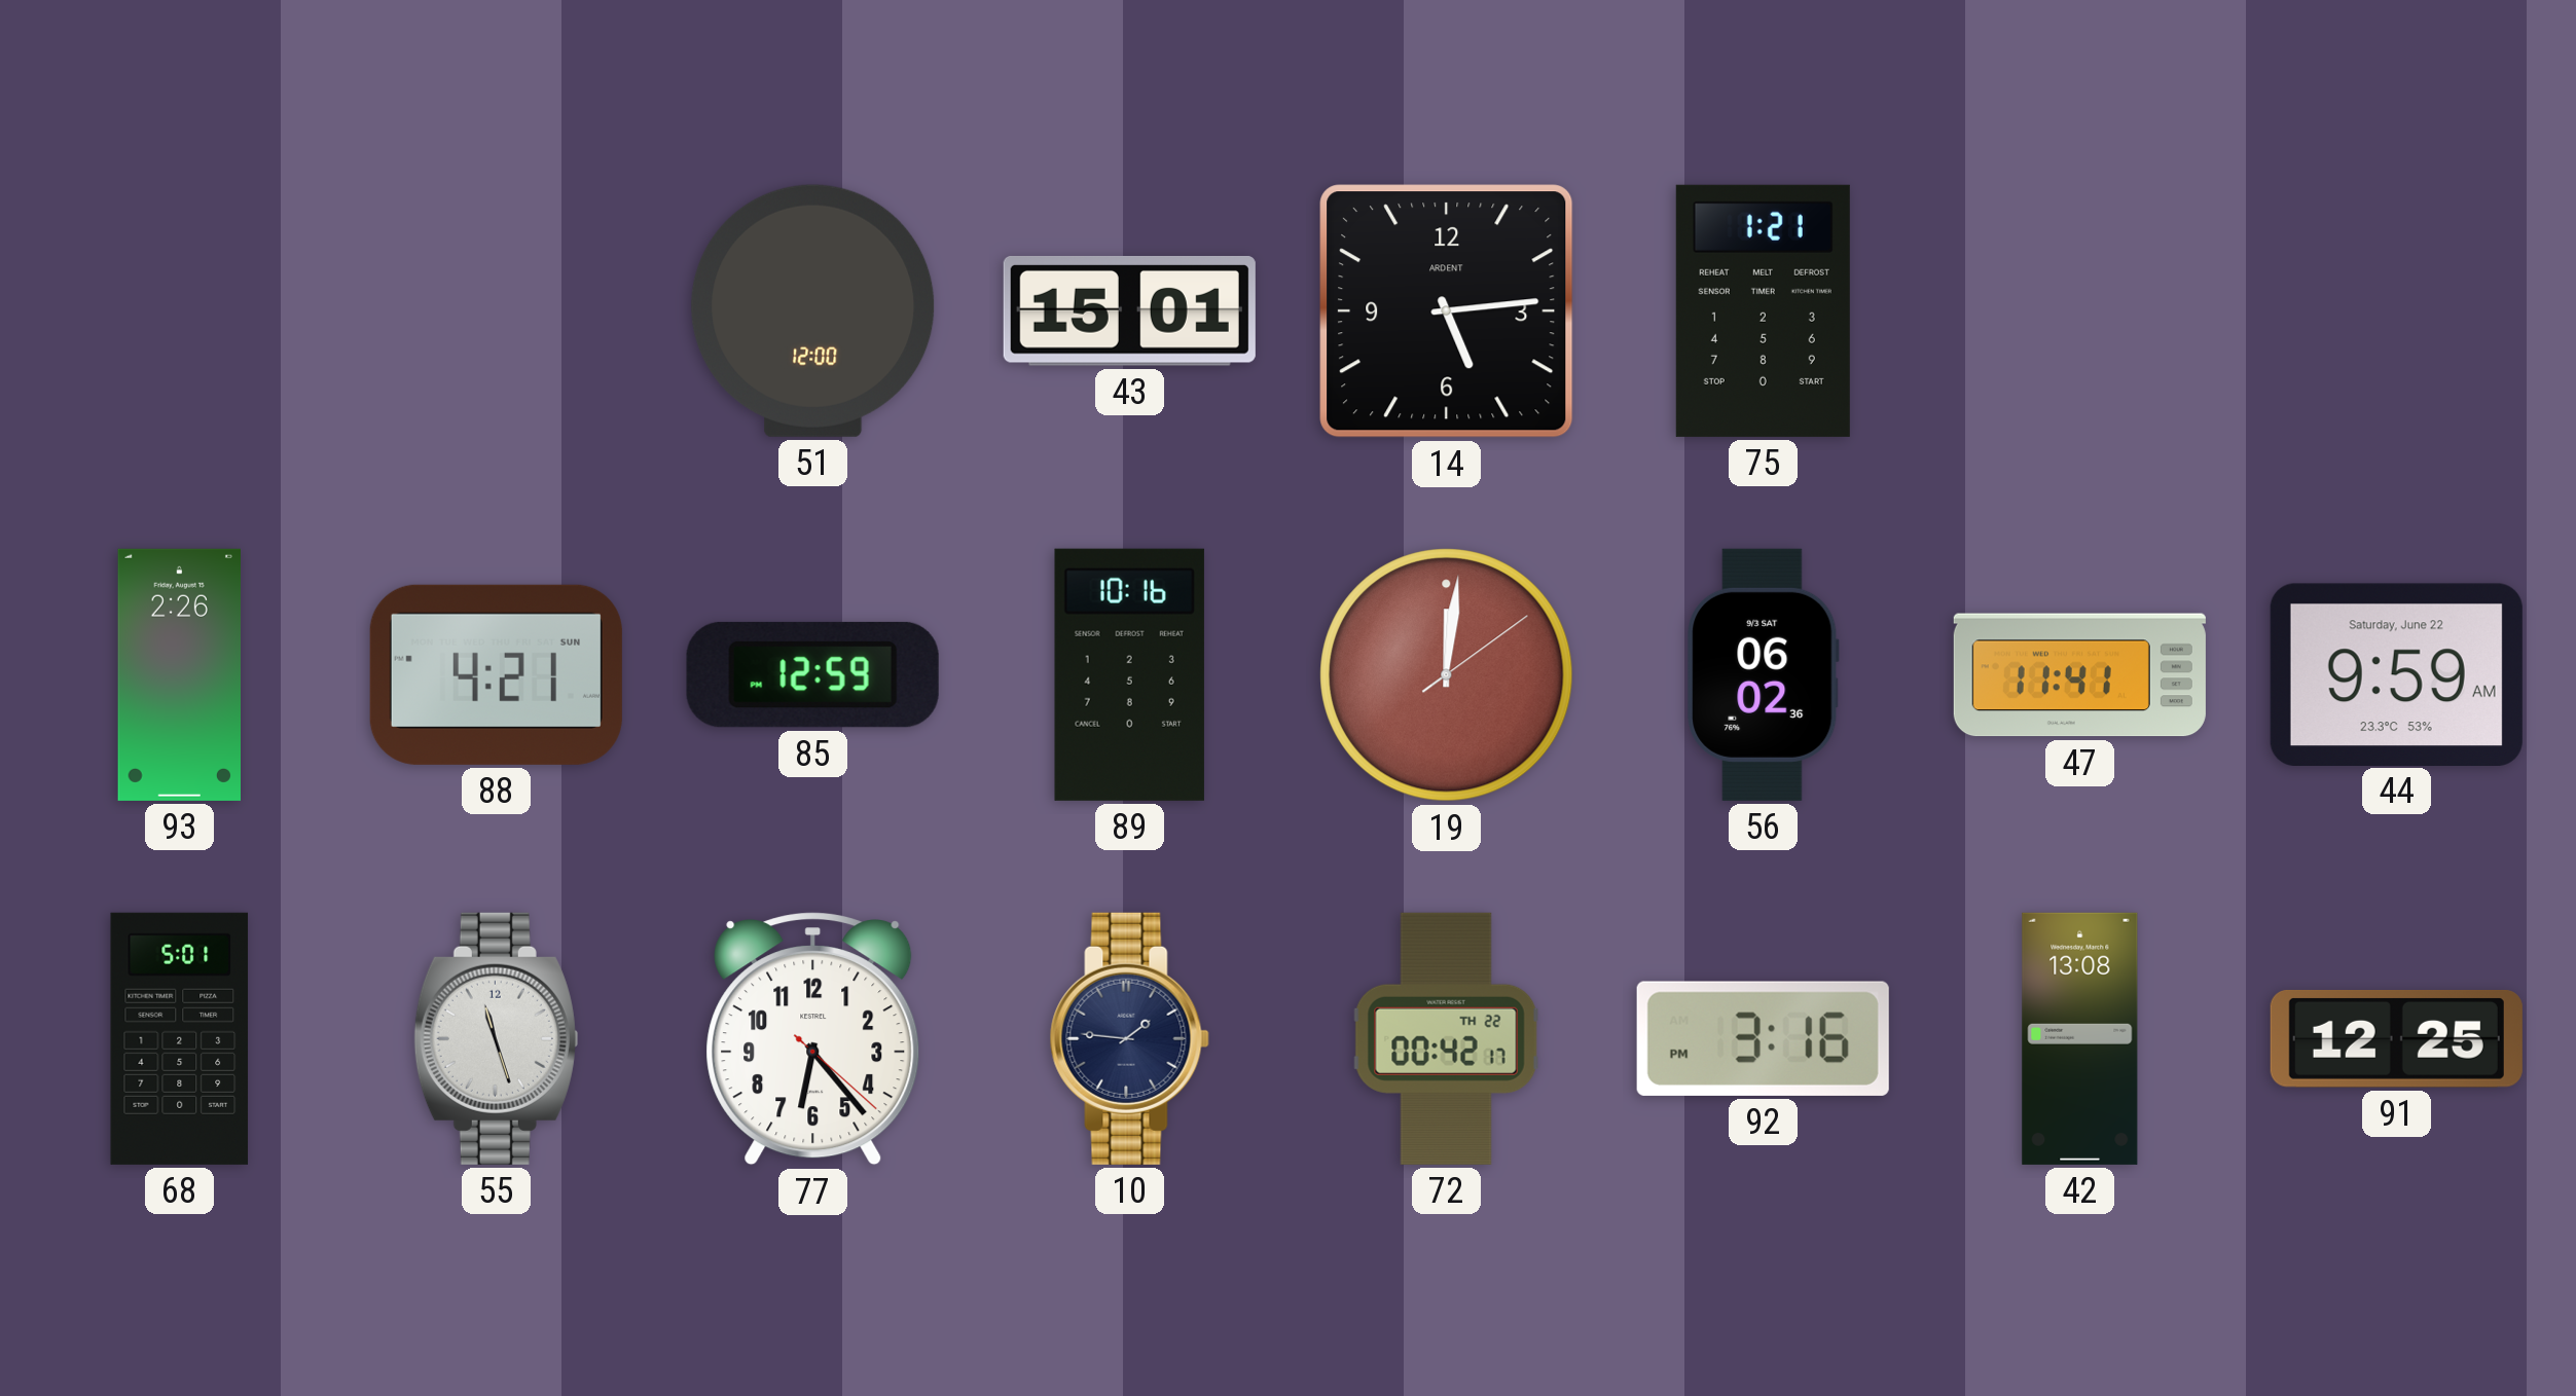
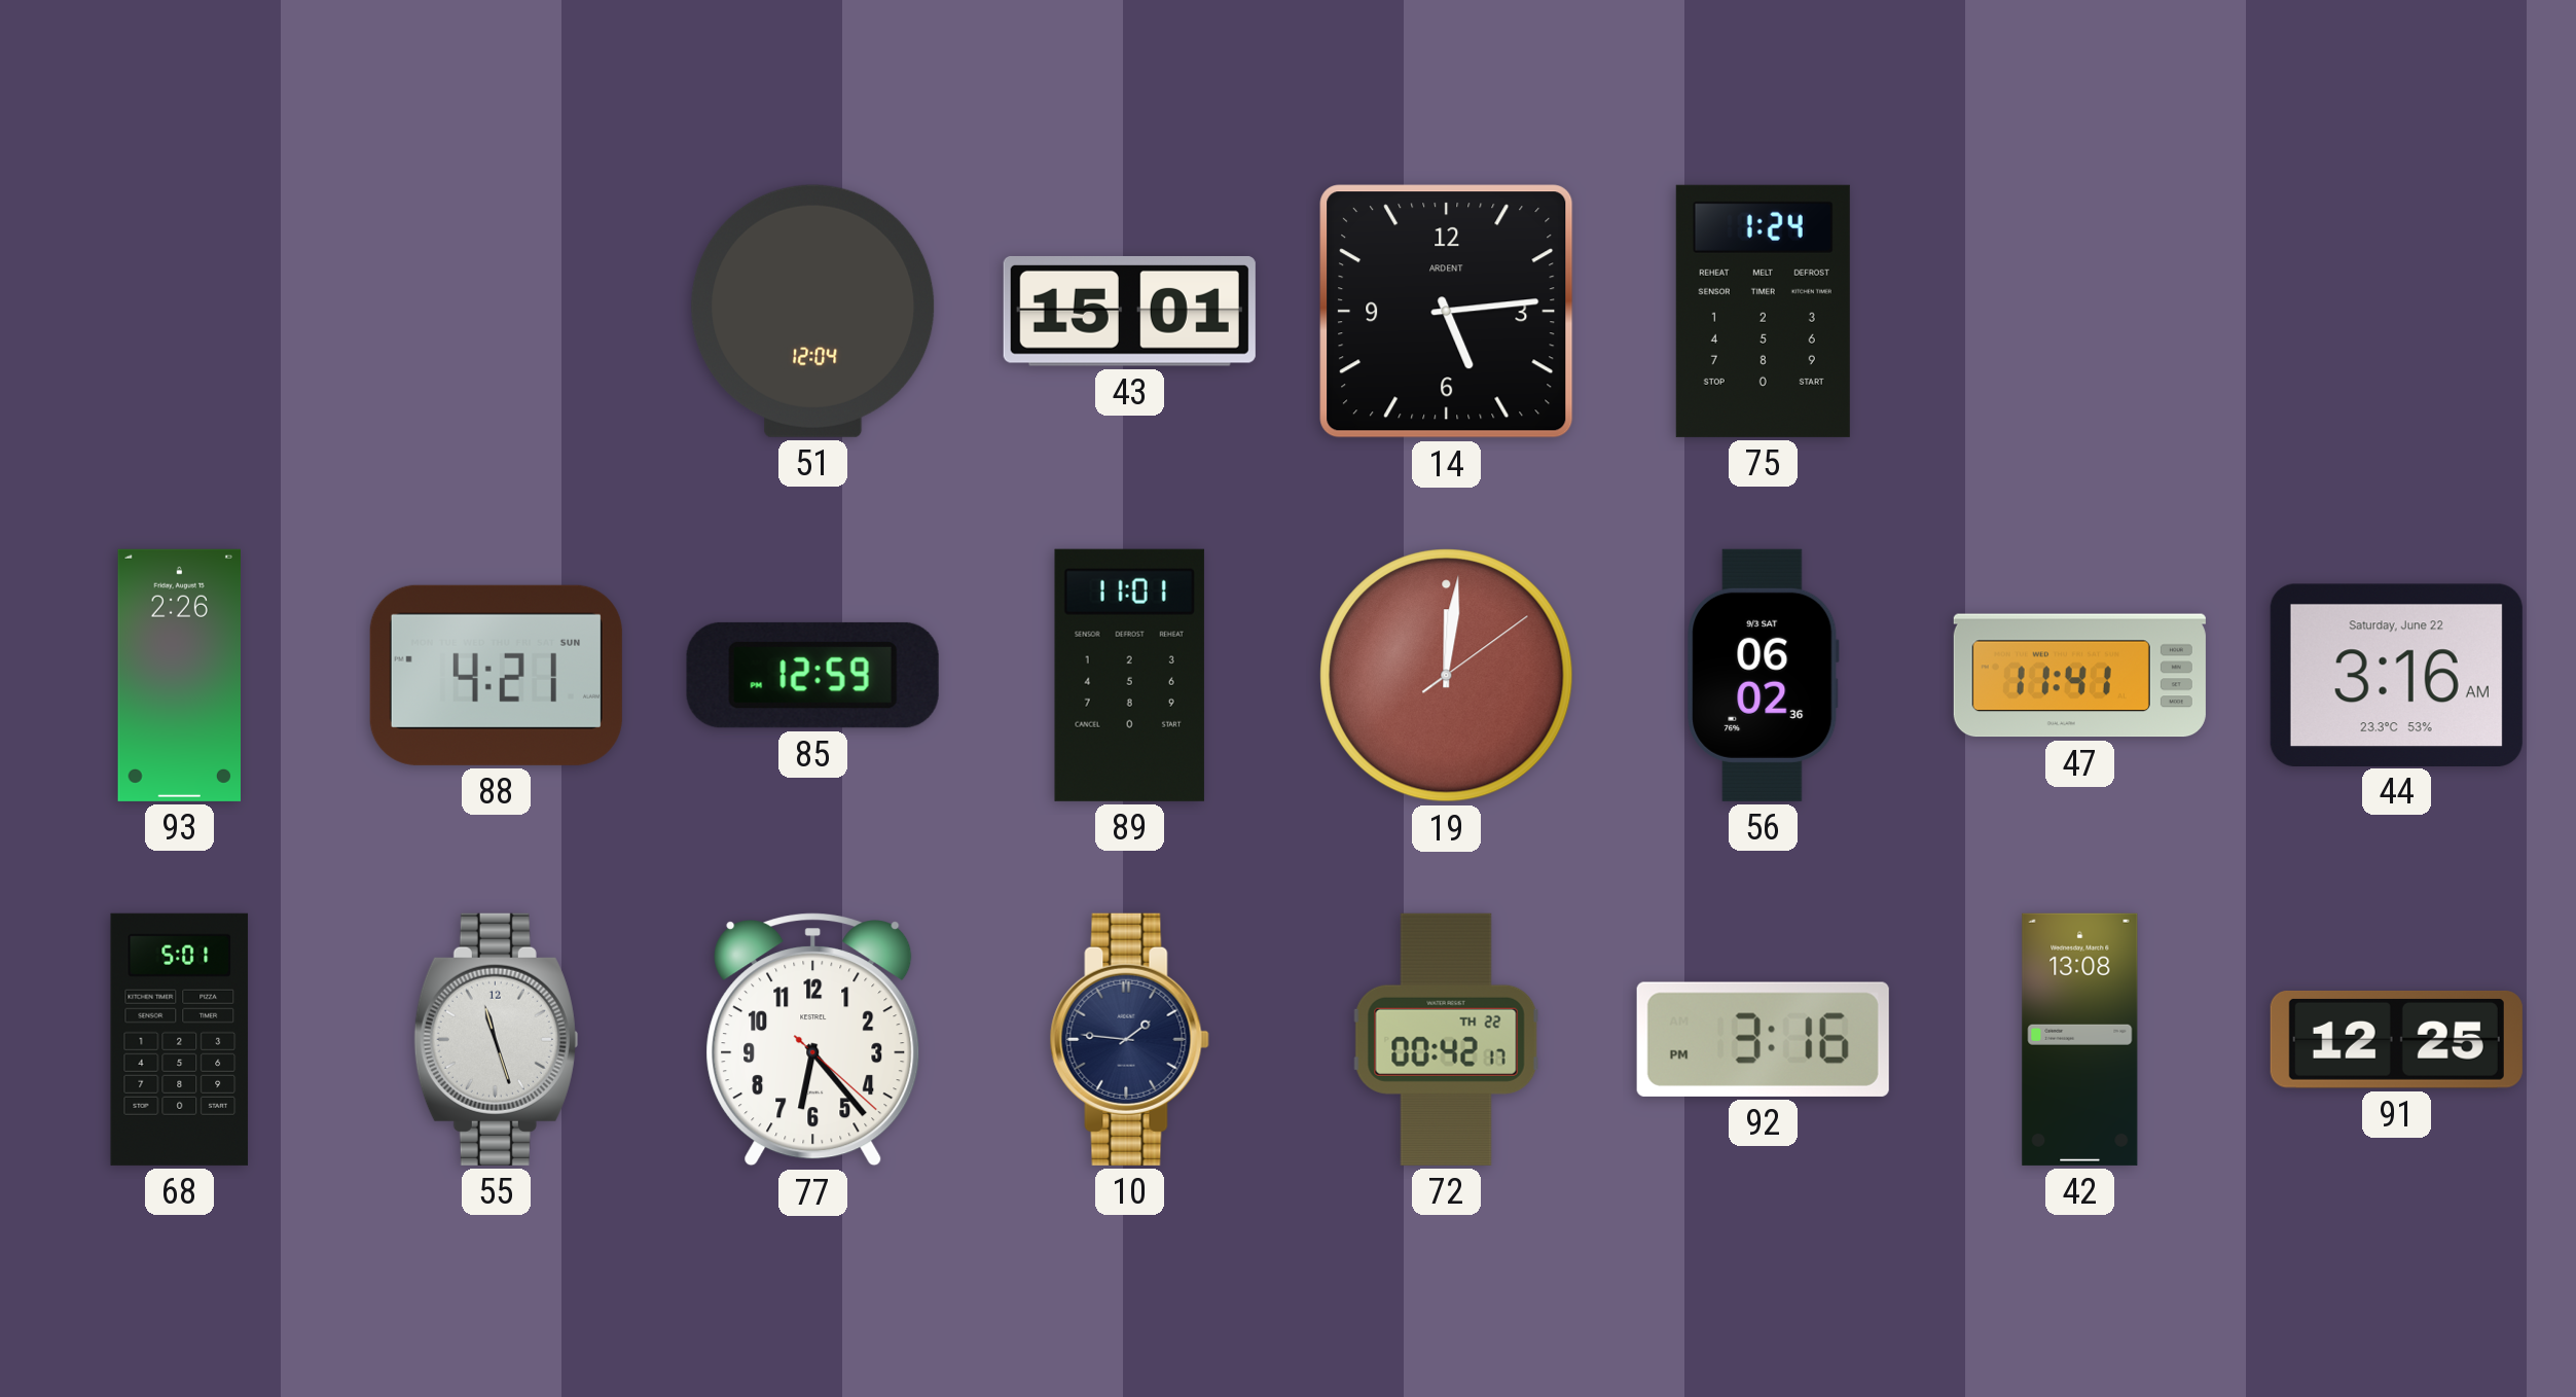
51: 12:00 -> 12:04
75: 1:21 -> 1:24
89: 10:16 -> 11:01
44: 9:59 -> 3:16
